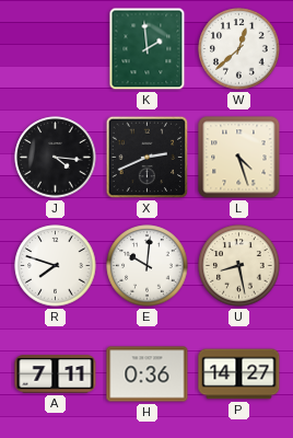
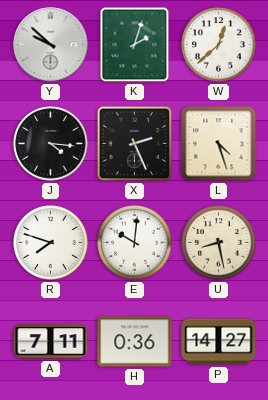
Y: none -> 9:52
K: 1:59 -> 2:03
X: 2:41 -> 2:26
